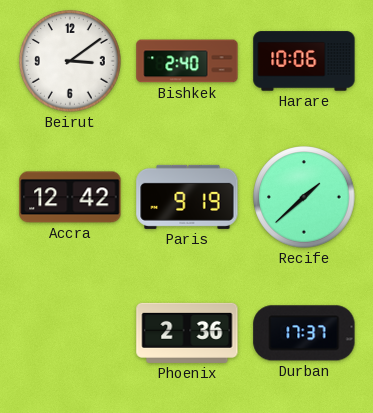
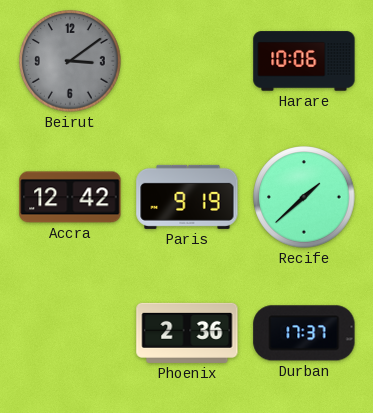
Beirut dial: white -> grey
Bishkek: 2:40 -> none
